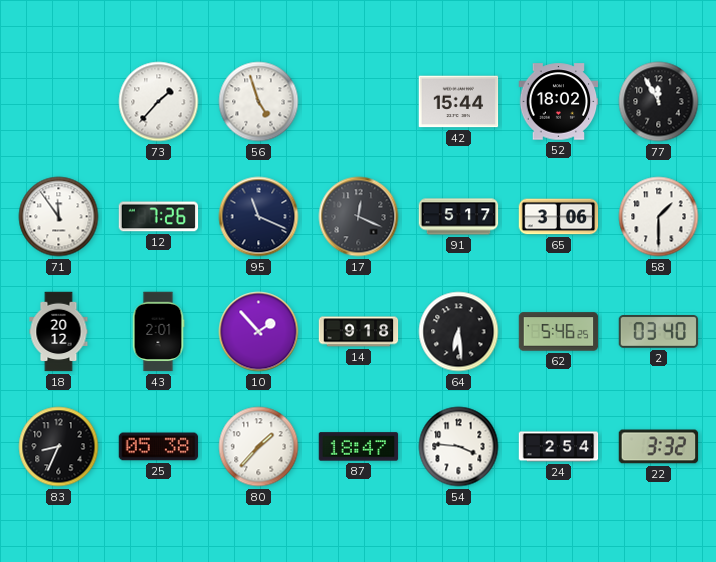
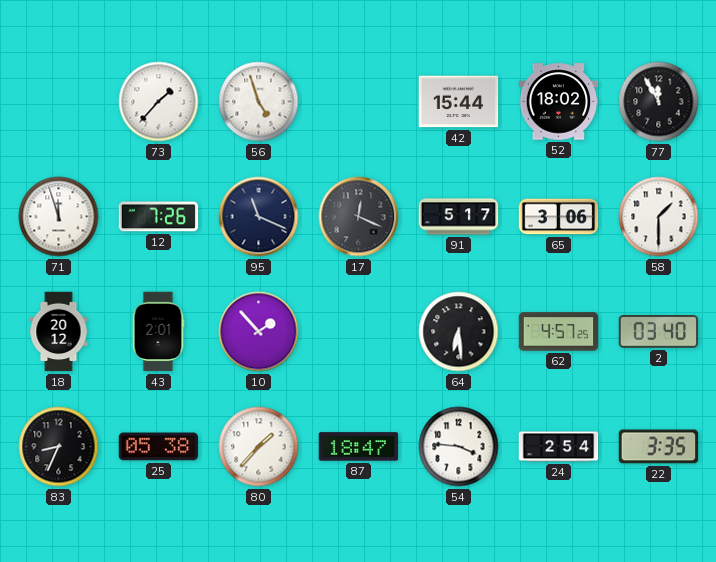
71: 11:54 -> 11:57
14: 9:18 -> none
62: 5:46 -> 4:57
22: 3:32 -> 3:35
